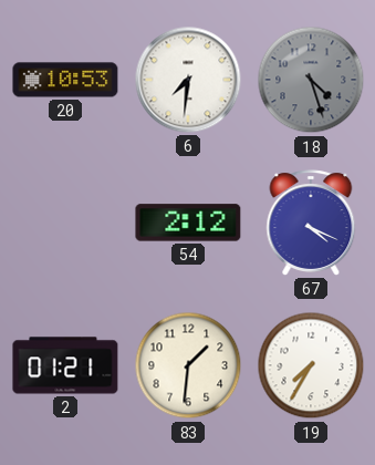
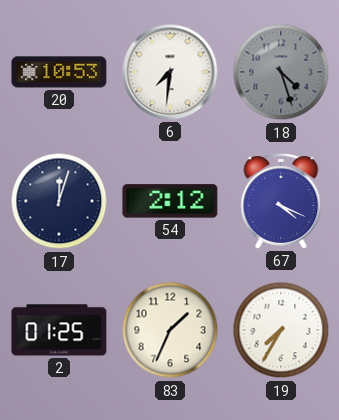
17: none -> 12:03
2: 01:21 -> 01:25
83: 1:31 -> 1:34
